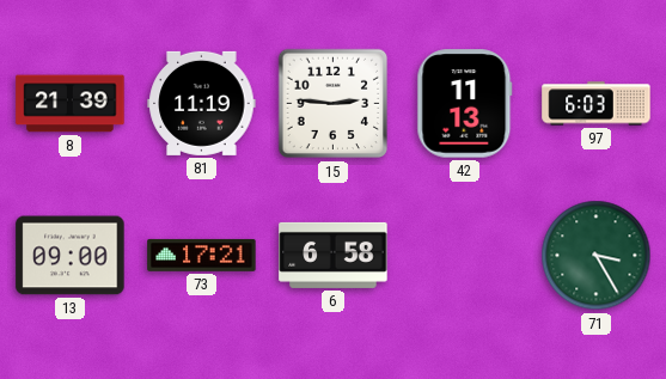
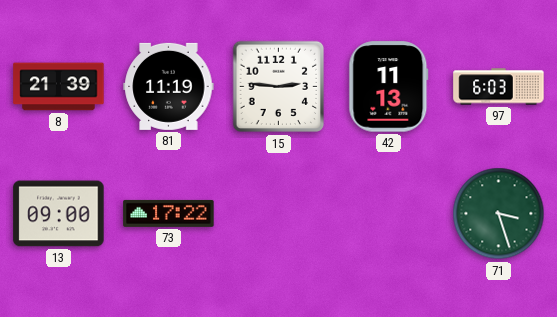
73: 17:21 -> 17:22
6: 6:58 -> none
71: 3:25 -> 3:27
